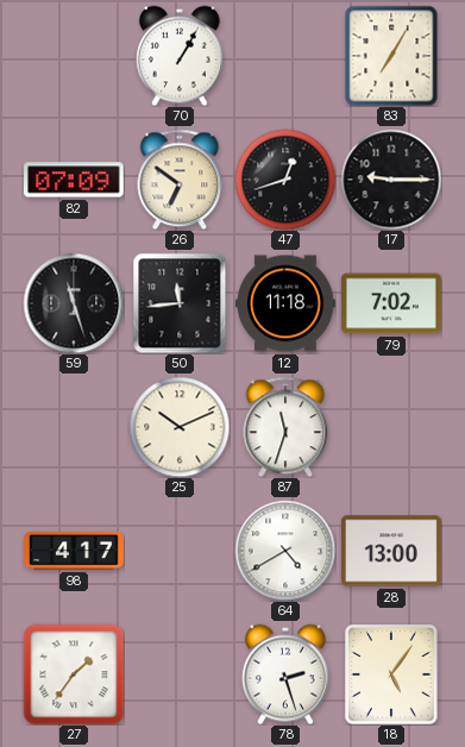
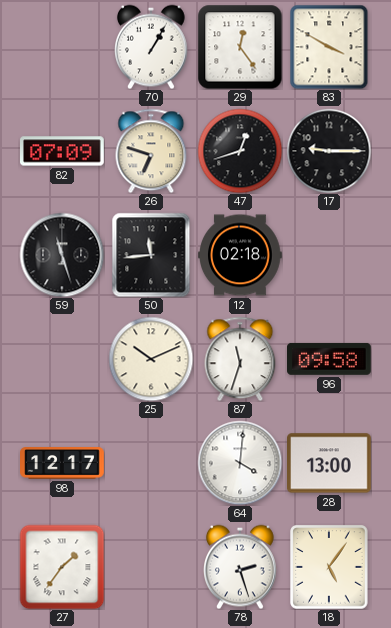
29: none -> 12:24
83: 7:05 -> 3:50
26: 6:51 -> 6:48
12: 11:18 -> 02:18
79: 7:02 -> none
96: none -> 09:58
98: 4:17 -> 12:17
64: 4:40 -> 4:01
